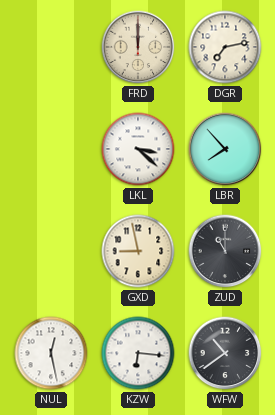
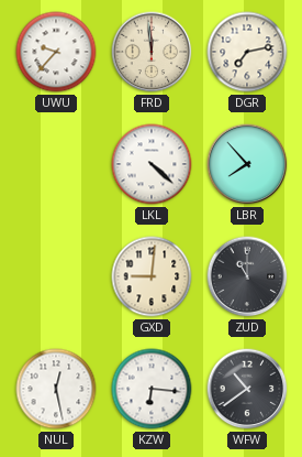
UWU: none -> 9:37
FRD: 12:00 -> 11:59
LKL: 3:22 -> 4:22
GXD: 8:58 -> 9:01
